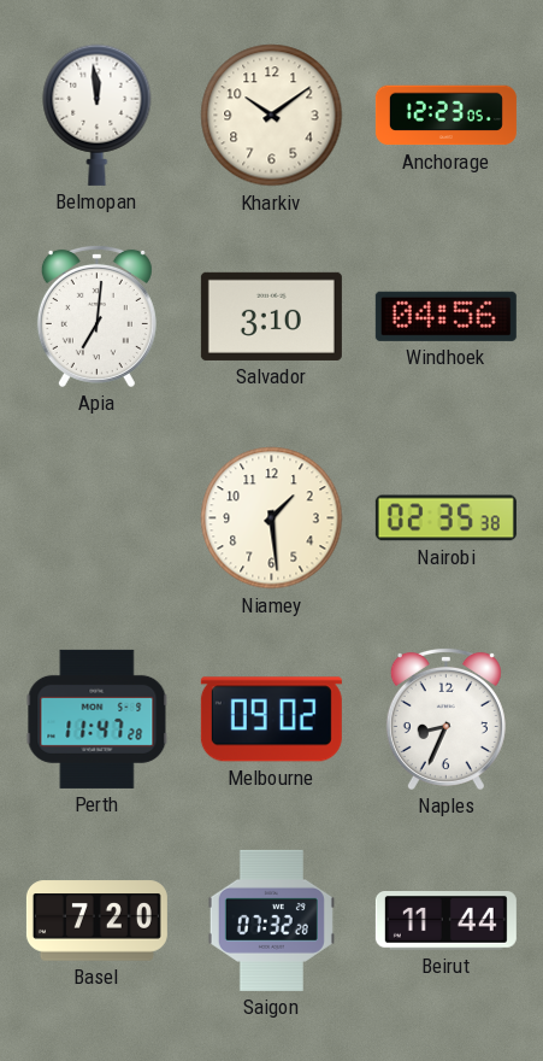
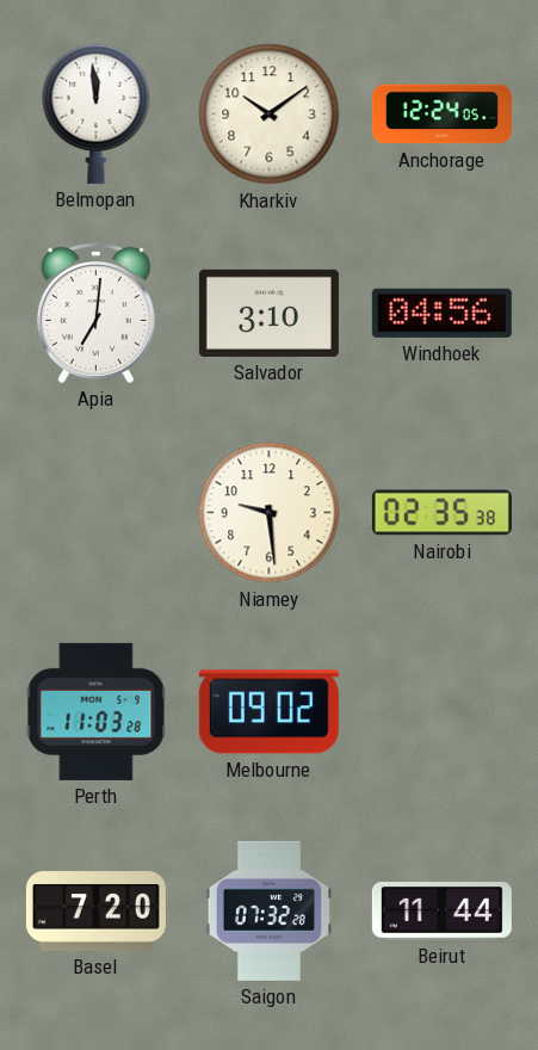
Anchorage: 12:23 -> 12:24
Niamey: 1:29 -> 9:29
Perth: 11:47 -> 11:03
Naples: 8:34 -> none
